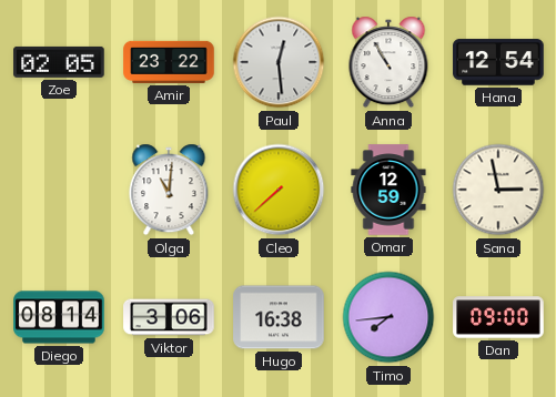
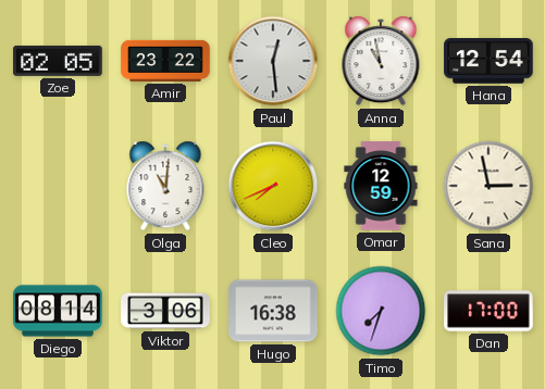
Anna: 10:55 -> 10:58
Cleo: 7:38 -> 7:41
Timo: 7:44 -> 7:33
Dan: 09:00 -> 17:00
